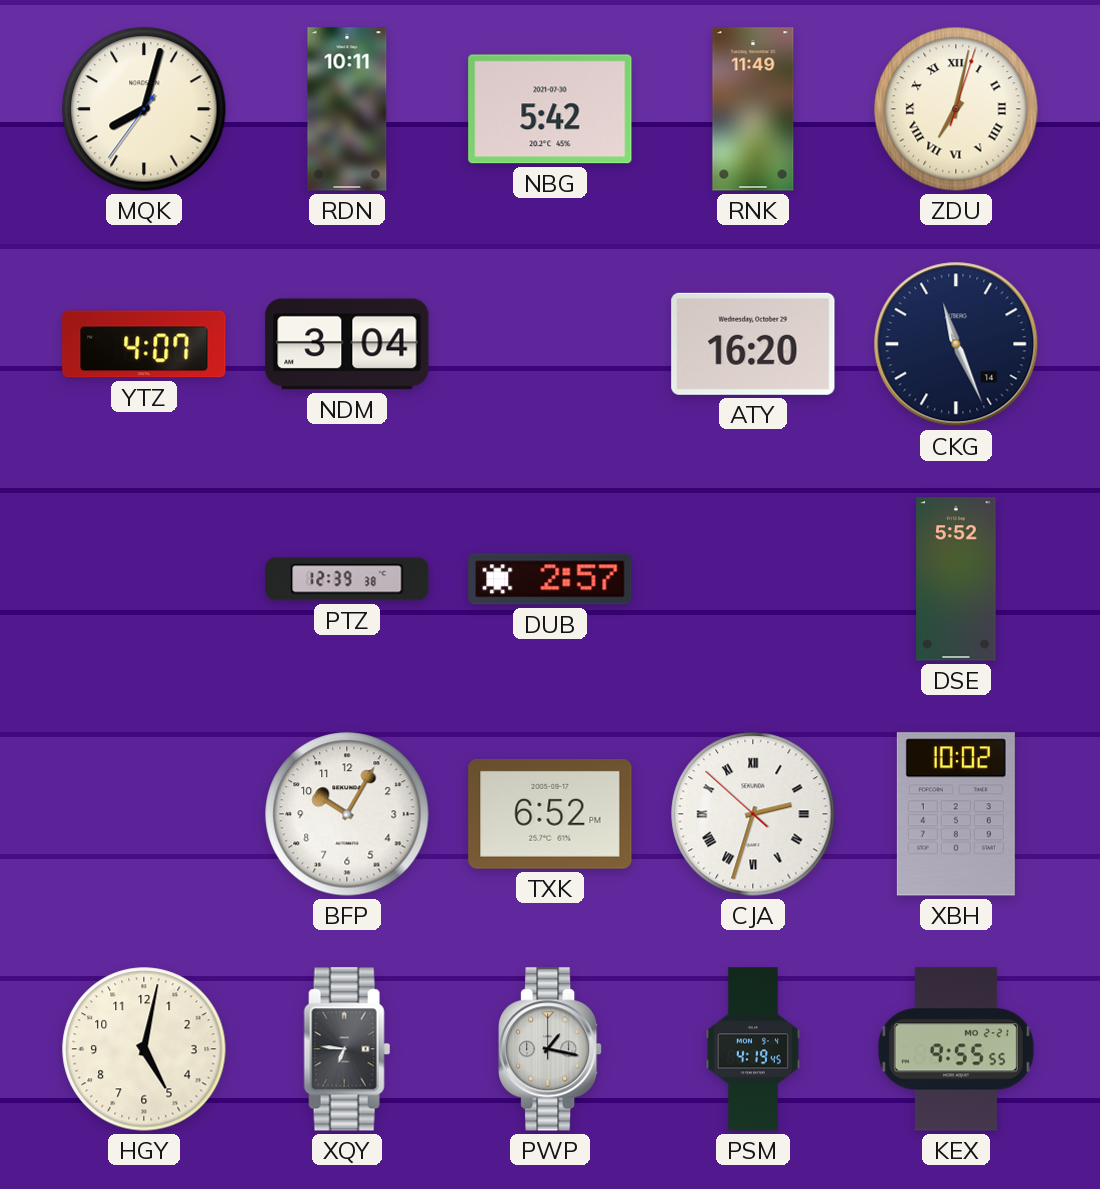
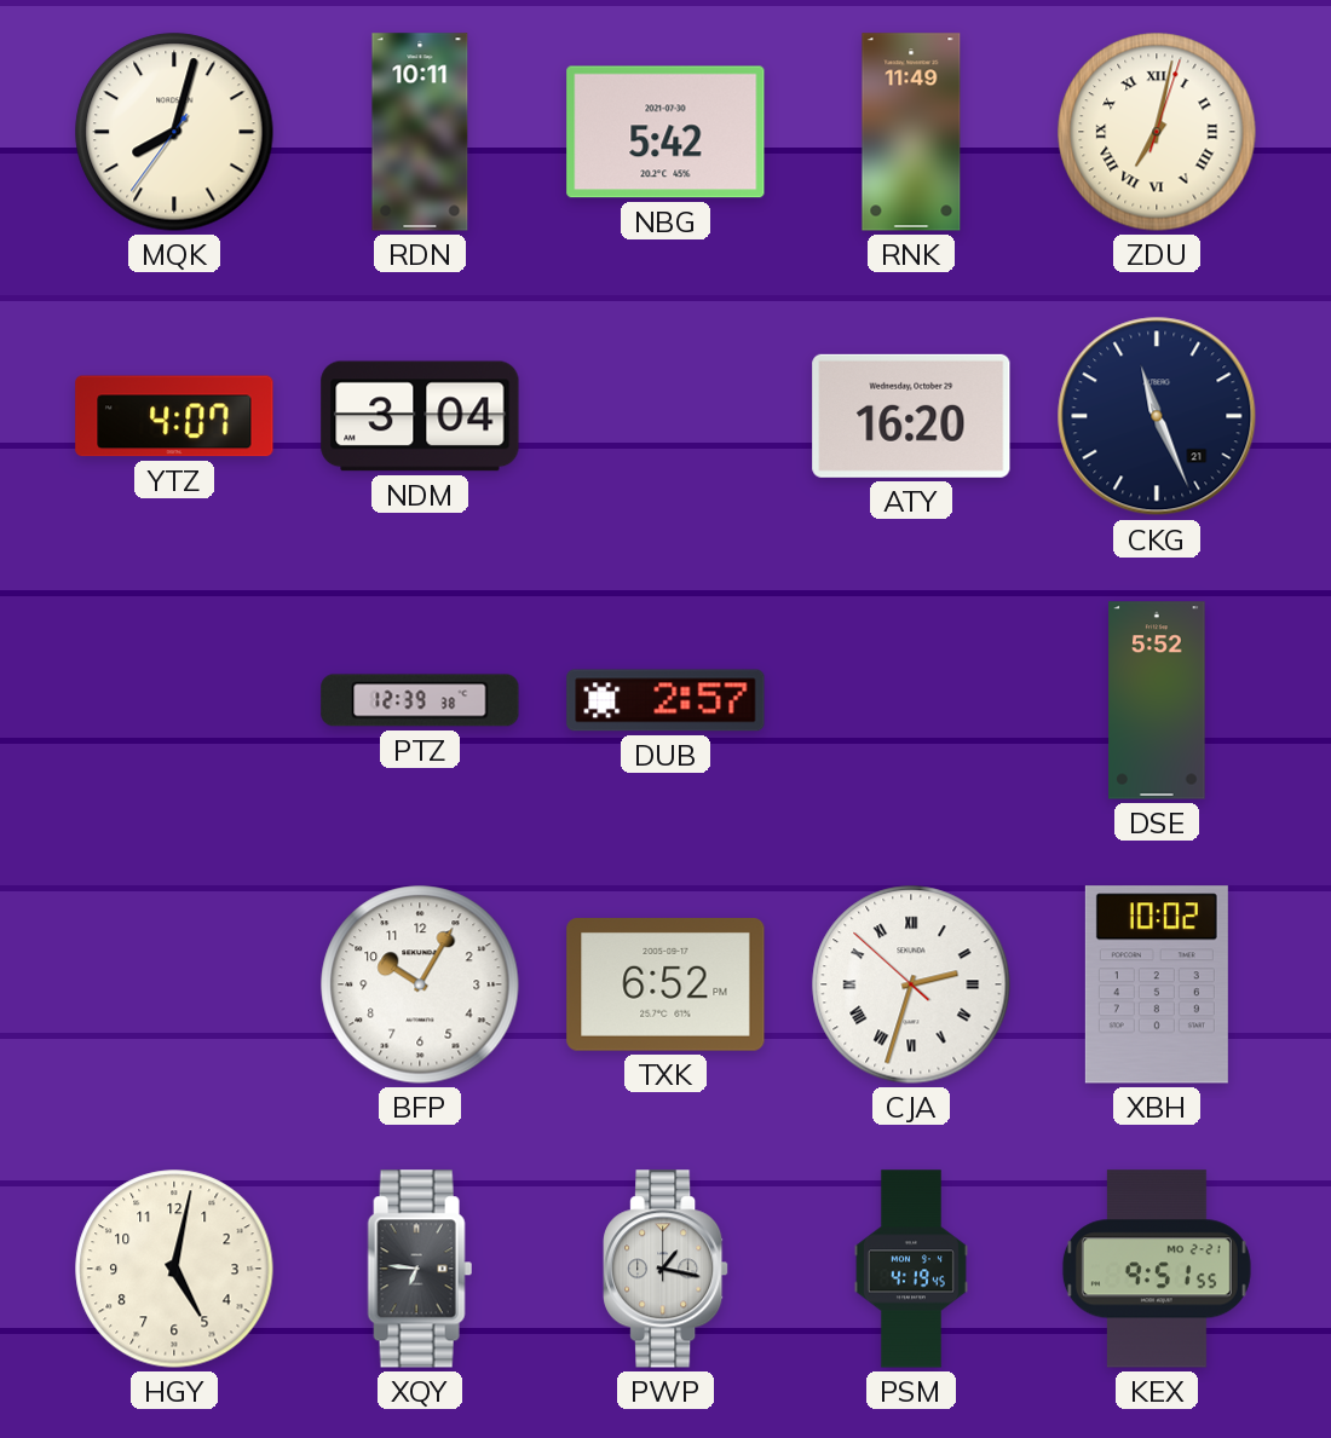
CKG date: 14 -> 21
KEX: 9:55 -> 9:51
